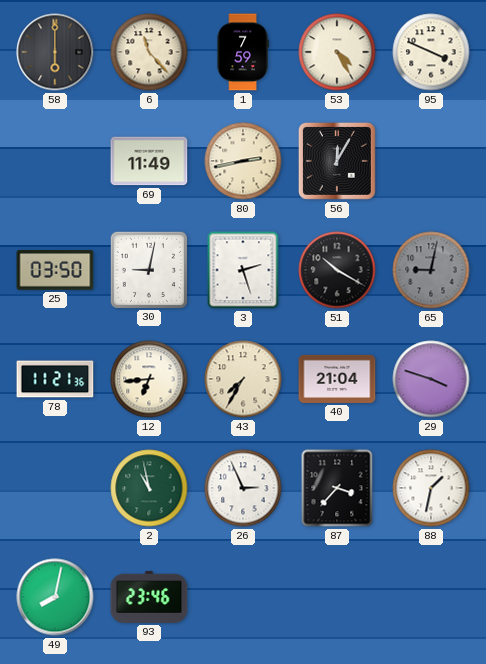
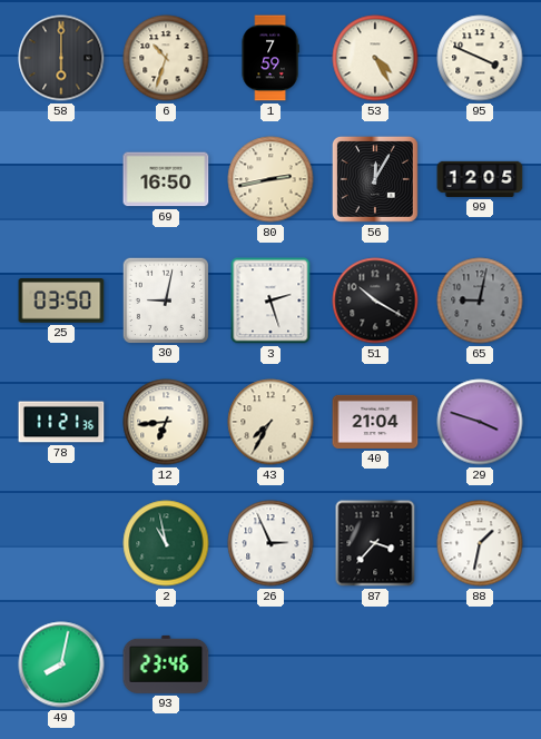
6: 11:23 -> 10:33
69: 11:49 -> 16:50
99: none -> 12:05
